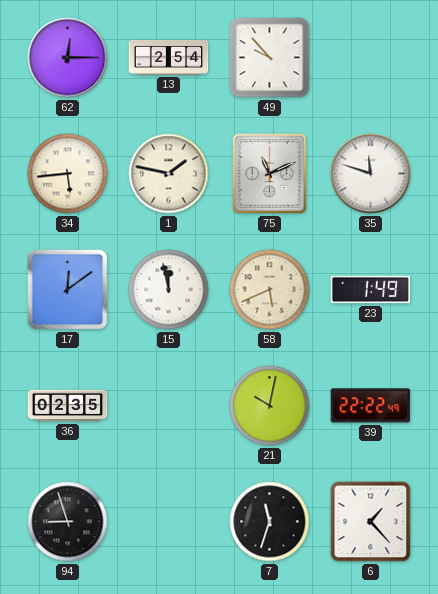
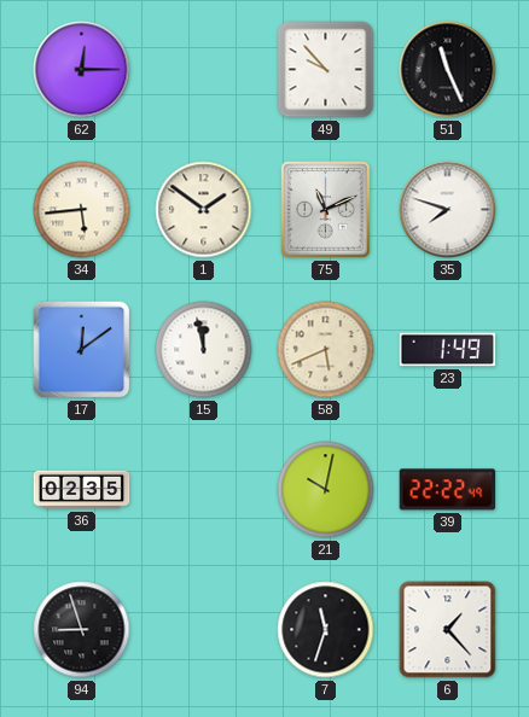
13: 2:54 -> none
51: none -> 11:26
1: 1:47 -> 1:51
35: 11:48 -> 7:48
